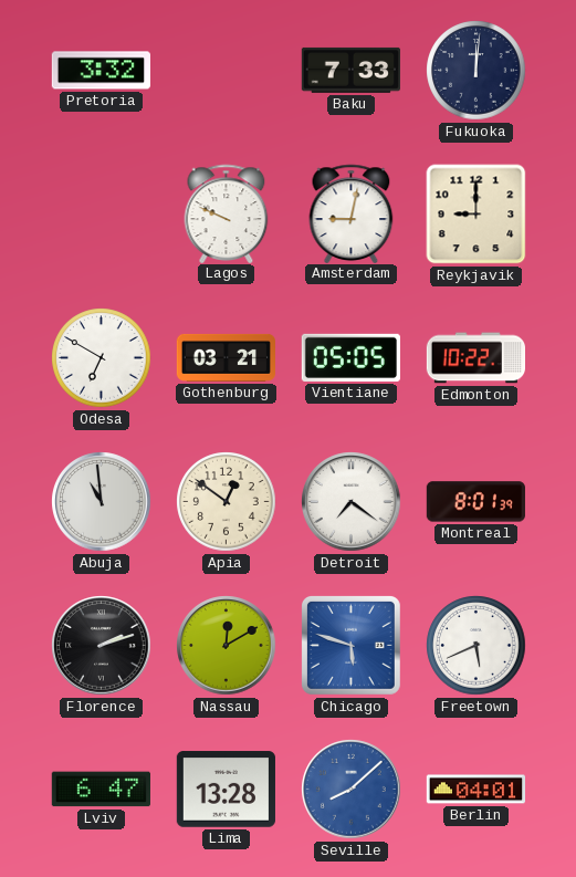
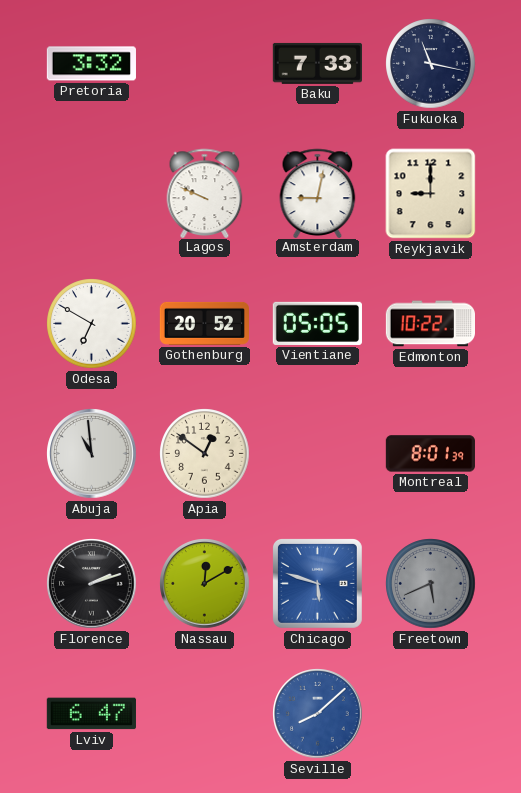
Fukuoka: 12:01 -> 11:17
Gothenburg: 03:21 -> 20:52
Detroit: 7:21 -> none
Freetown dial: white -> grey
Lima: 13:28 -> none
Berlin: 04:01 -> none
